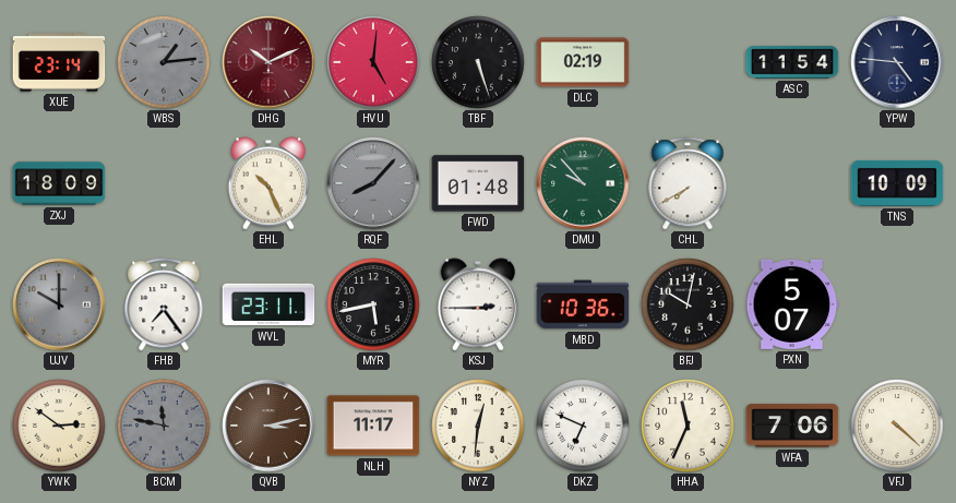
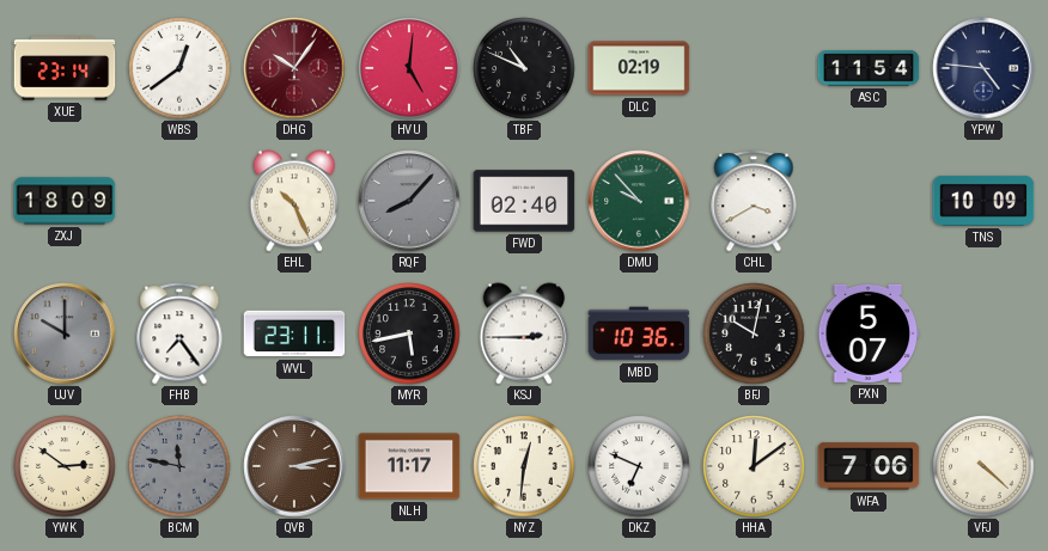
WBS: 1:14 -> 12:39
WBS dial: grey -> white
DHG: 10:11 -> 10:06
TBF: 5:27 -> 10:49
FWD: 01:48 -> 02:40
CHL: 7:40 -> 3:40
HHA: 11:34 -> 12:09
